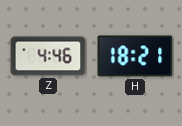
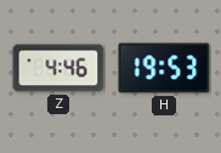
H: 18:21 -> 19:53
